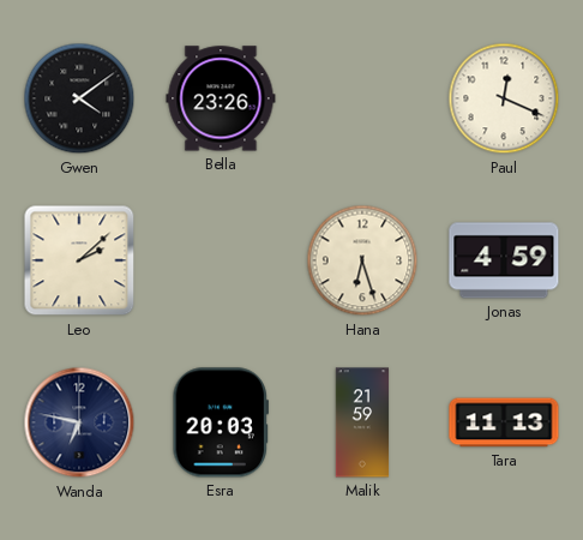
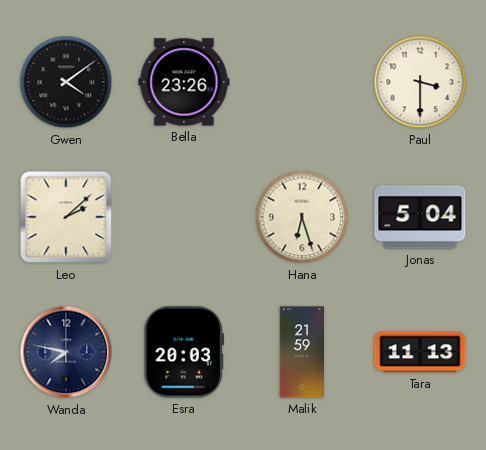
Paul: 12:19 -> 3:30
Jonas: 4:59 -> 5:04
Wanda: 6:47 -> 7:47
